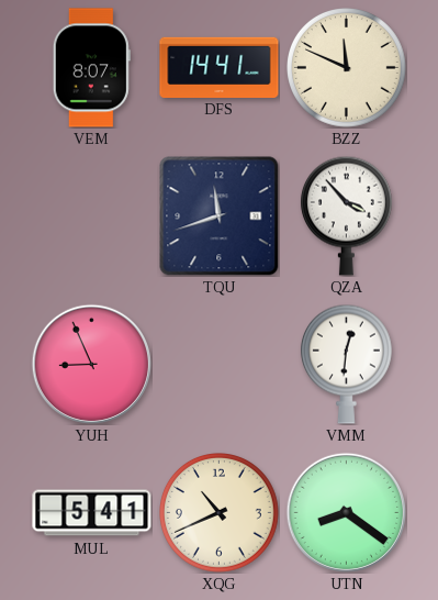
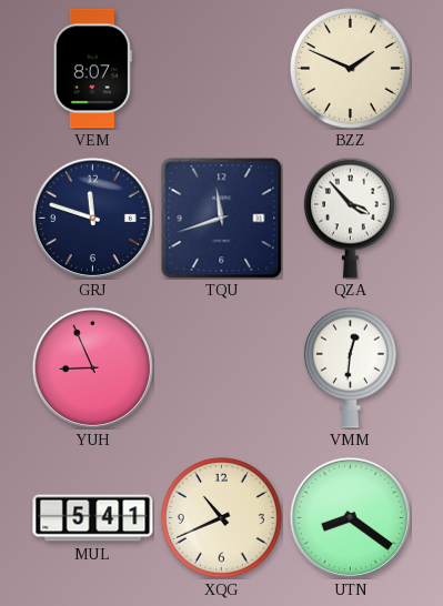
DFS: 14:41 -> none
BZZ: 11:49 -> 1:49
GRJ: none -> 11:48
